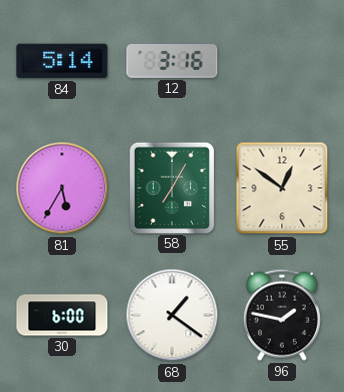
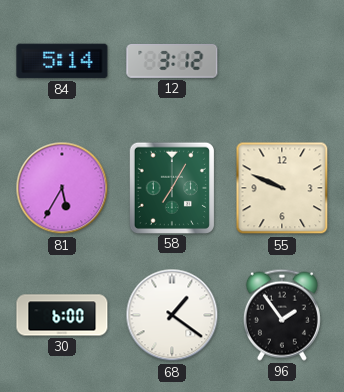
12: 3:16 -> 3:12
55: 12:51 -> 9:49
96: 1:47 -> 1:54
